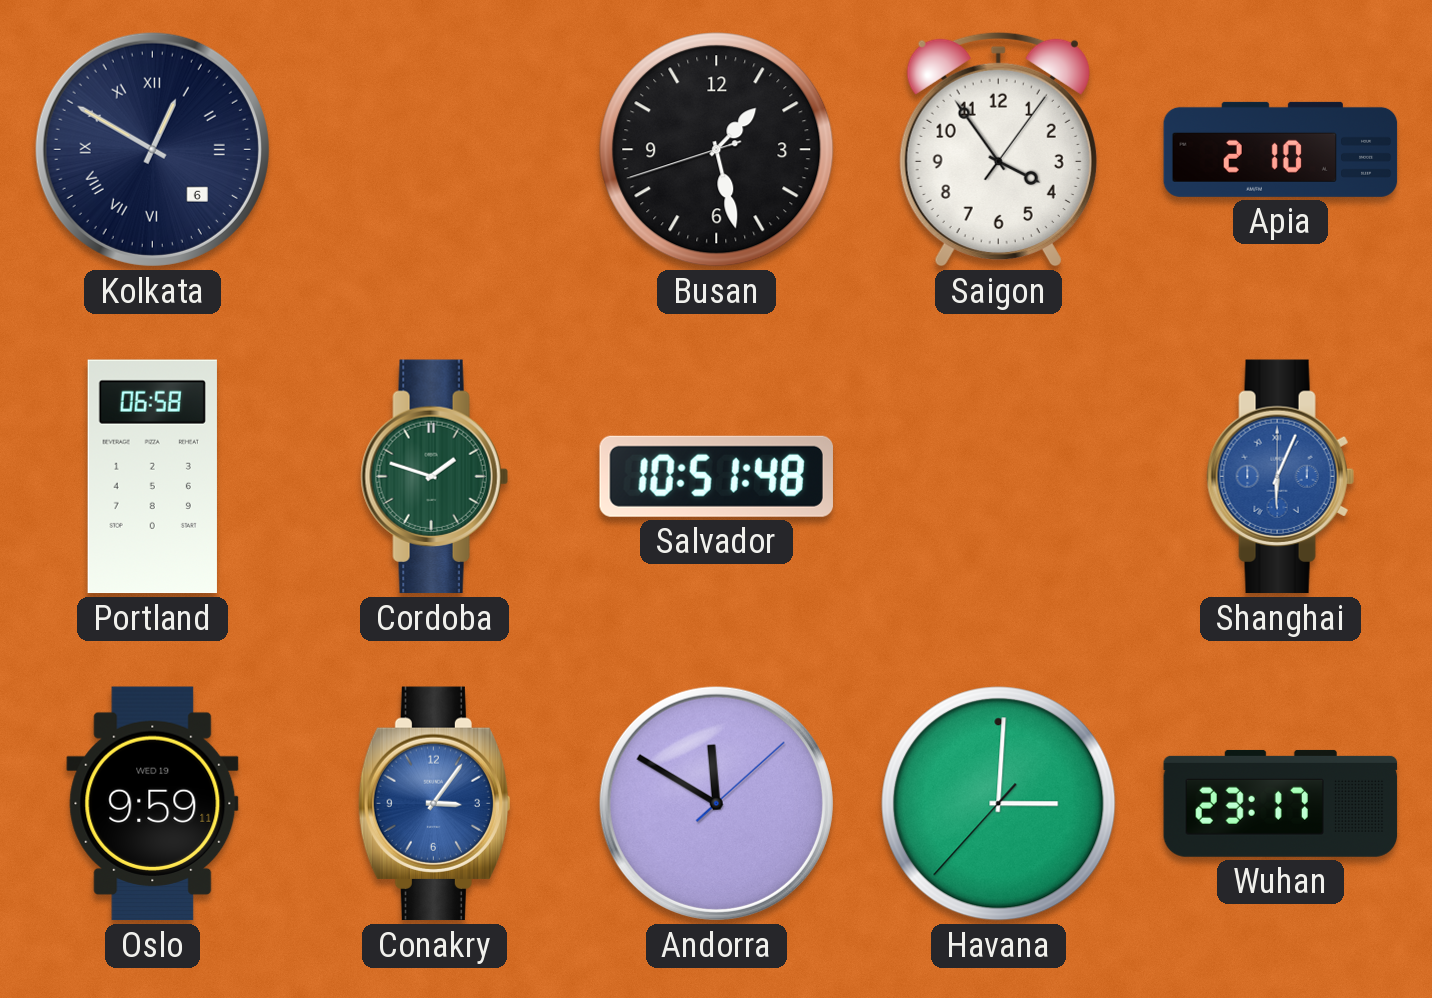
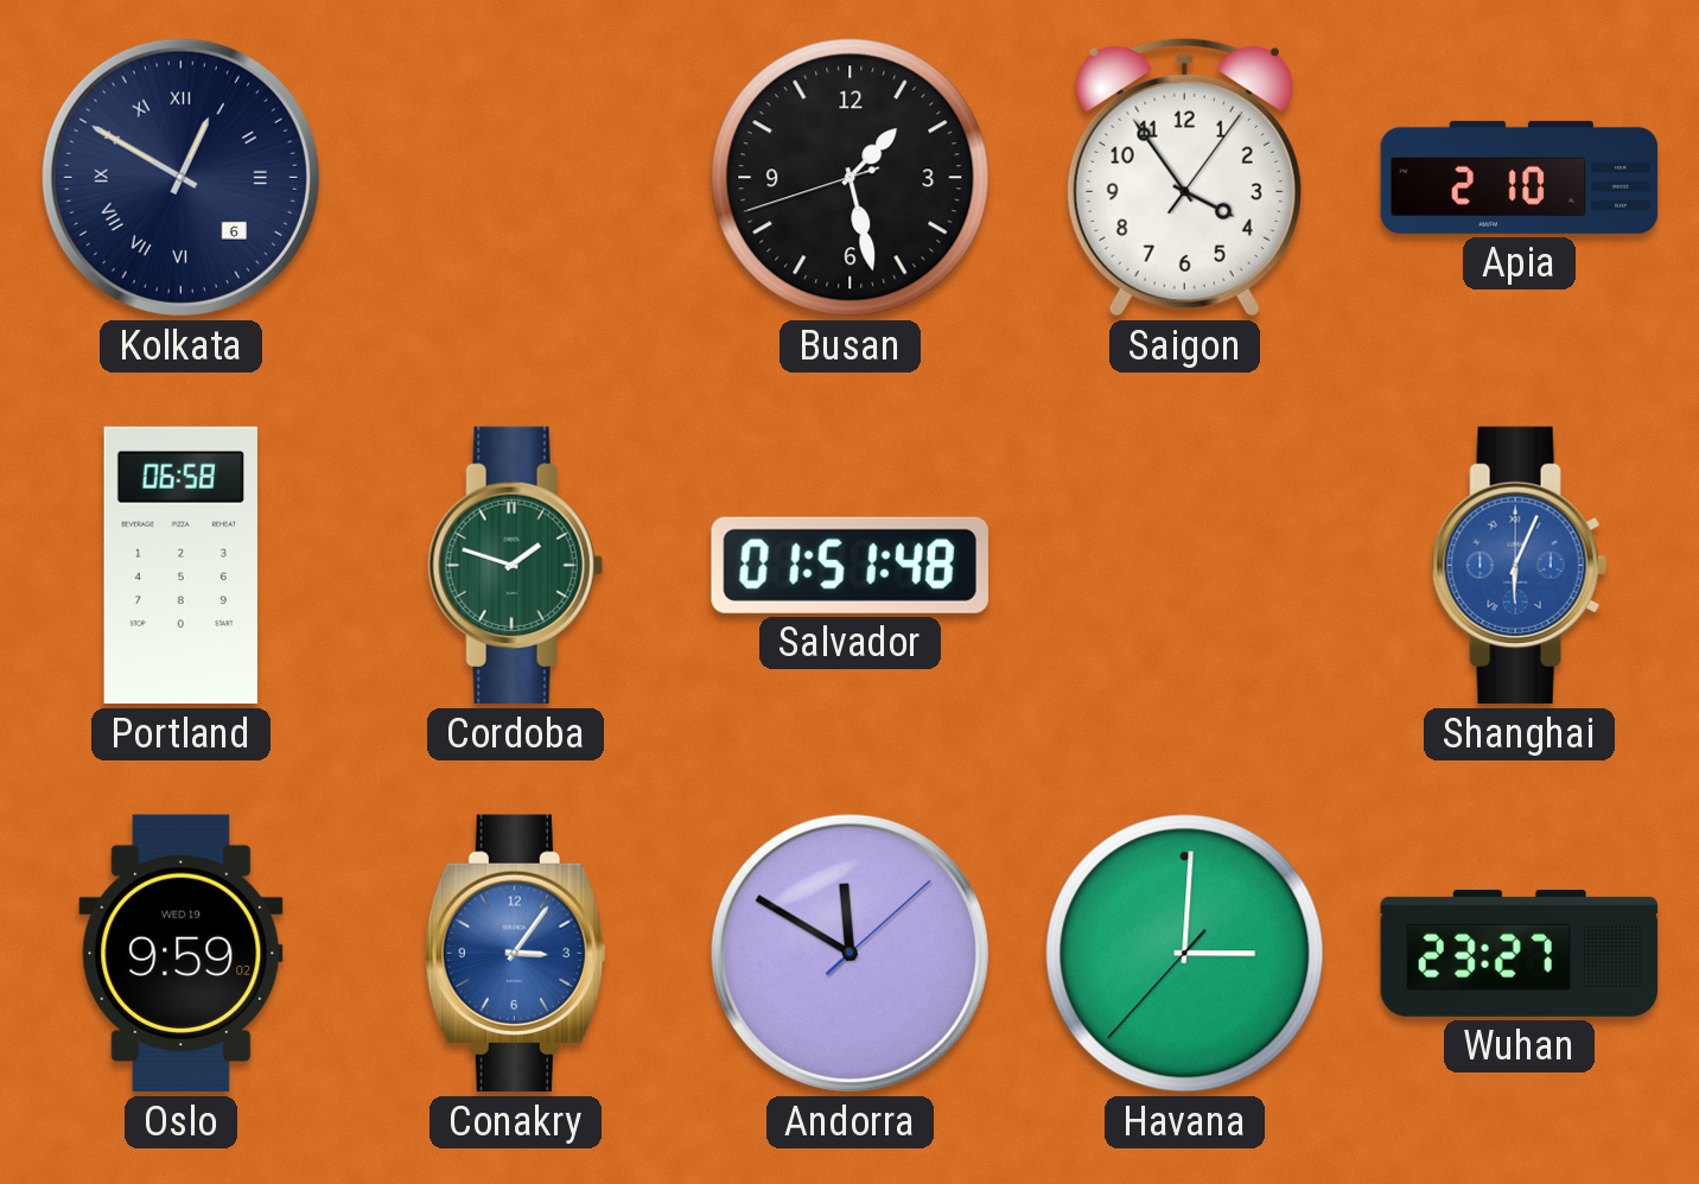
Salvador: 10:51 -> 01:51
Oslo: 9:59:11 -> 9:59:02
Wuhan: 23:17 -> 23:27
